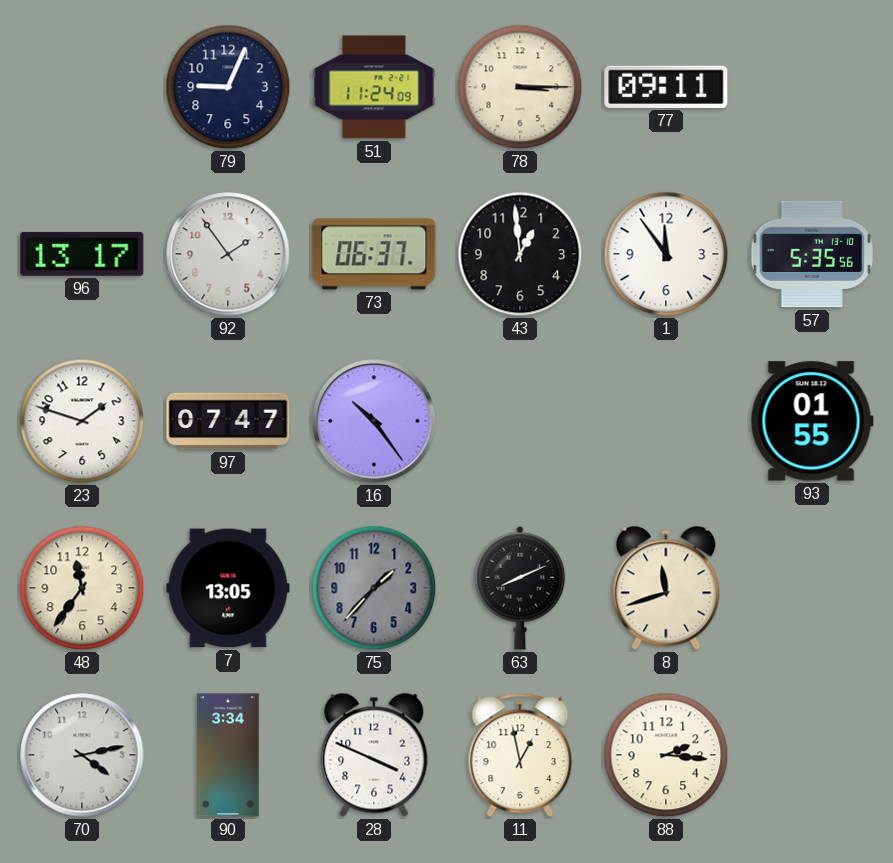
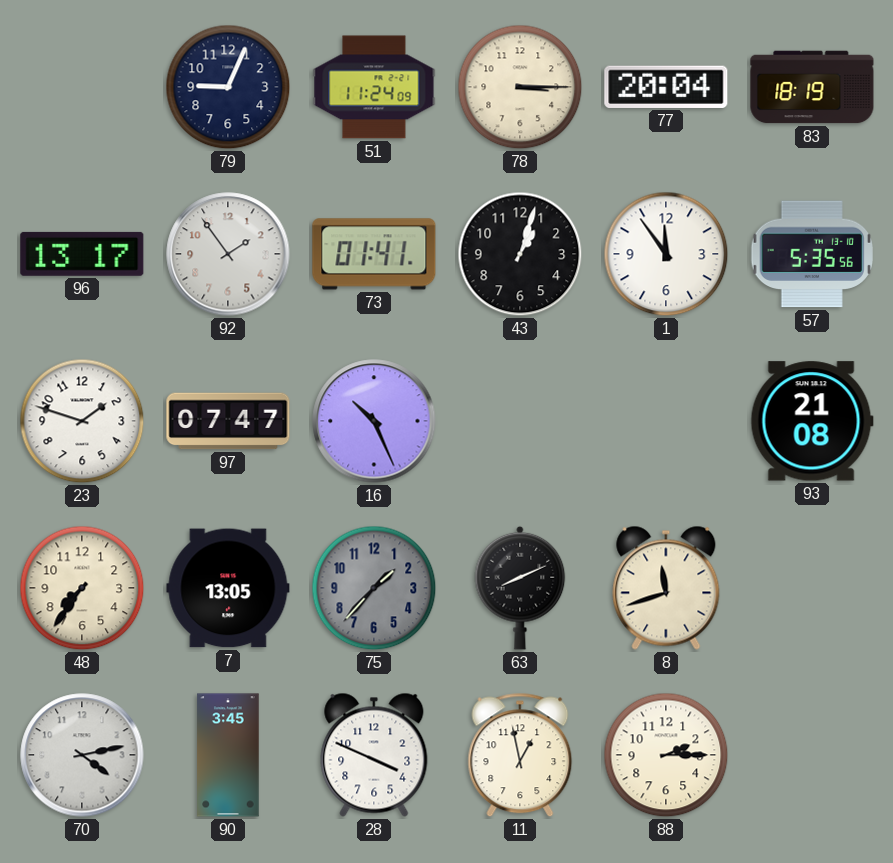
77: 09:11 -> 20:04
83: none -> 18:19
73: 06:37 -> 01:41
43: 12:59 -> 1:03
16: 10:24 -> 10:26
93: 01:55 -> 21:08
48: 11:36 -> 7:36
90: 3:34 -> 3:45
88: 2:16 -> 2:15
